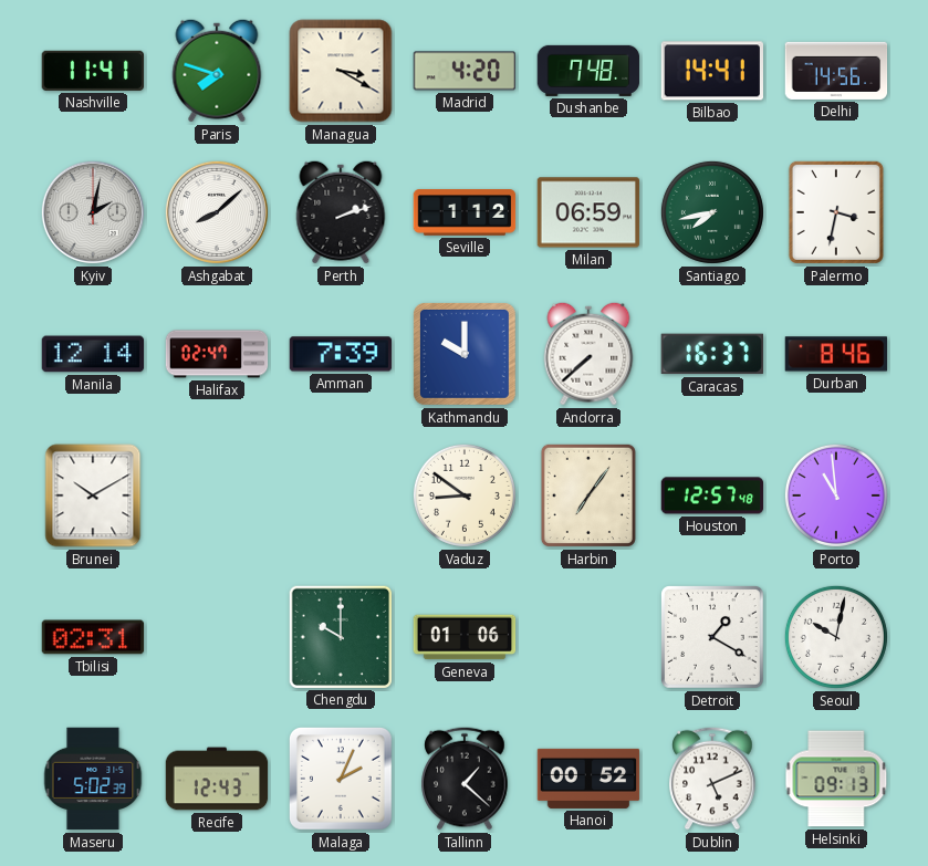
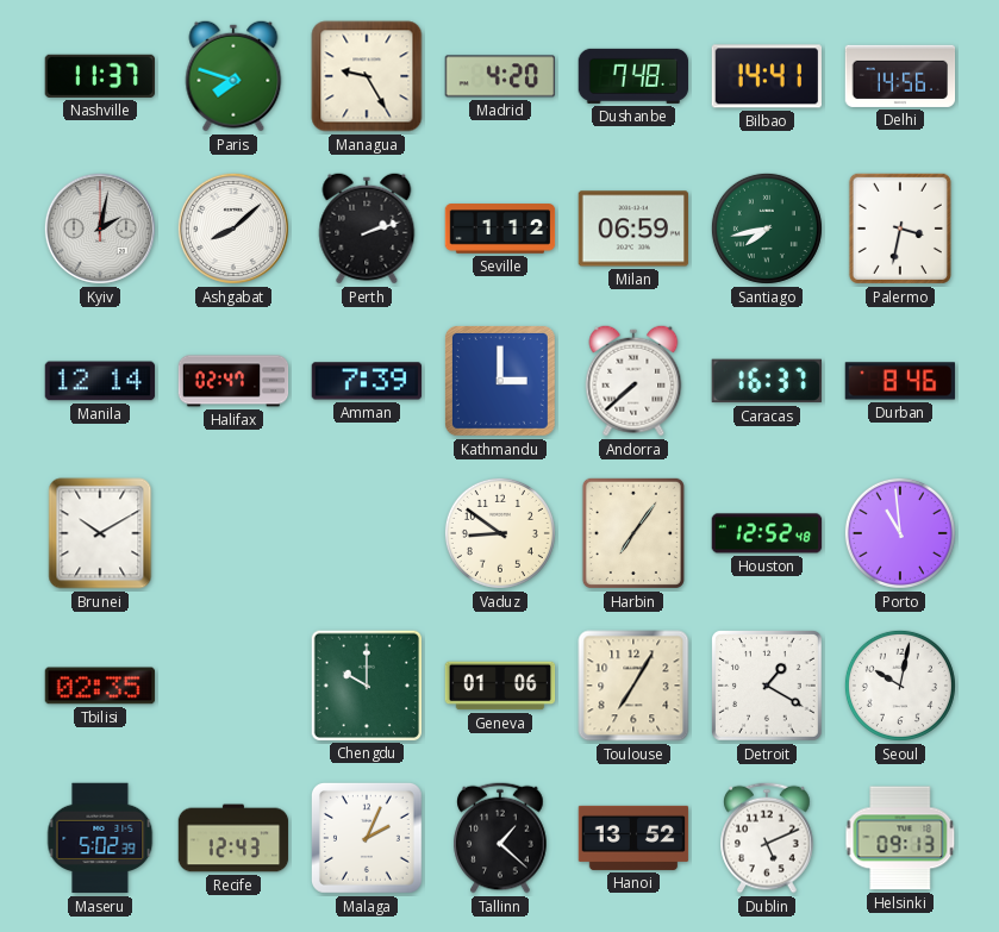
Nashville: 11:41 -> 11:37
Managua: 3:20 -> 9:25
Kathmandu: 10:00 -> 3:00
Houston: 12:57 -> 12:52
Tbilisi: 02:31 -> 02:35
Toulouse: none -> 7:05
Hanoi: 00:52 -> 13:52
